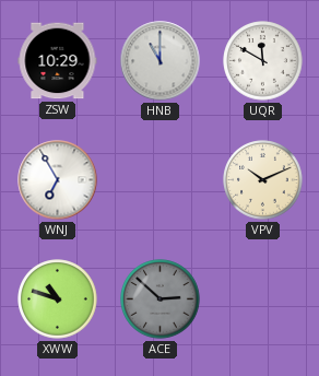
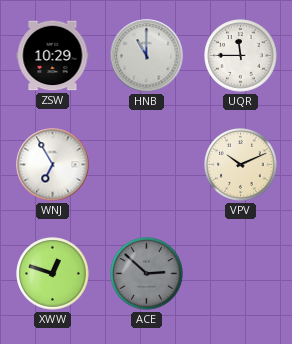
UQR: 11:50 -> 11:45
XWW: 10:48 -> 12:48
